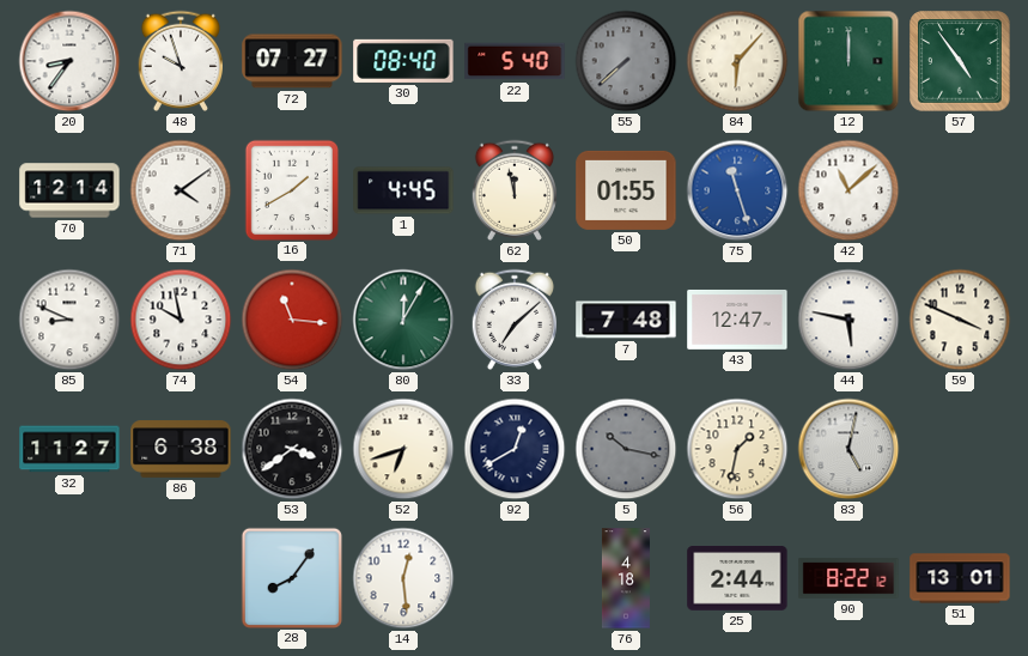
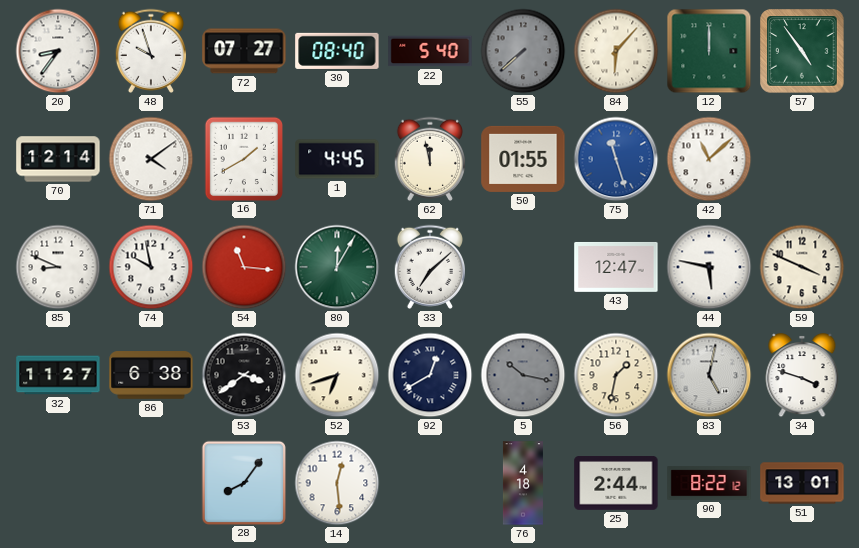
7: 7:48 -> none
34: none -> 3:48
